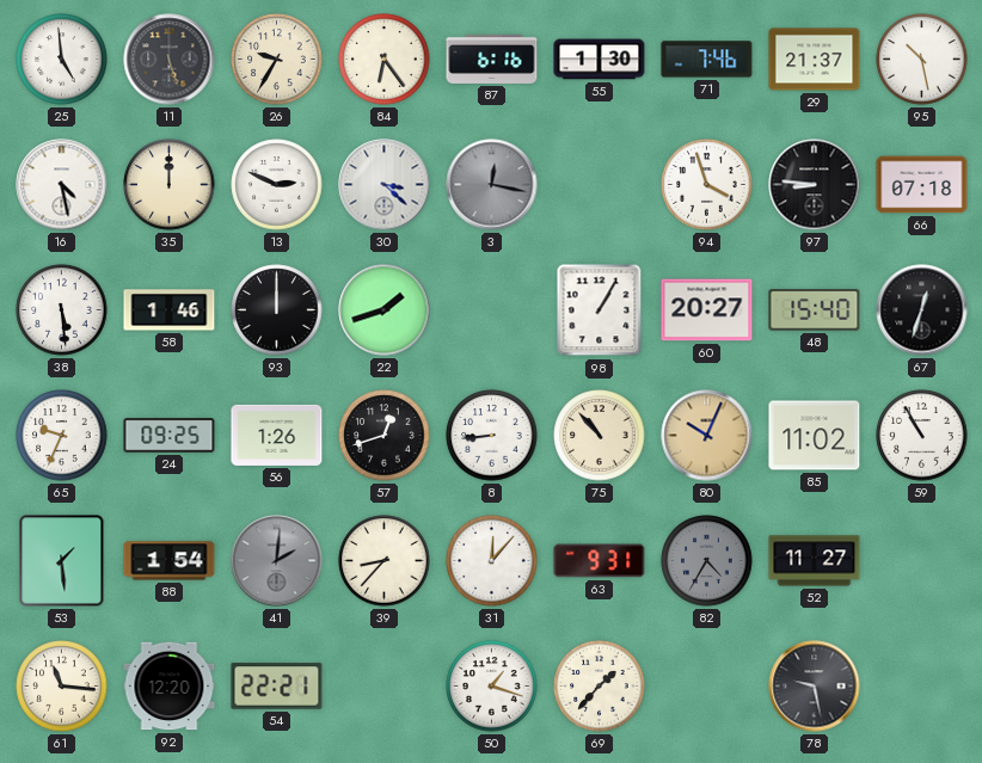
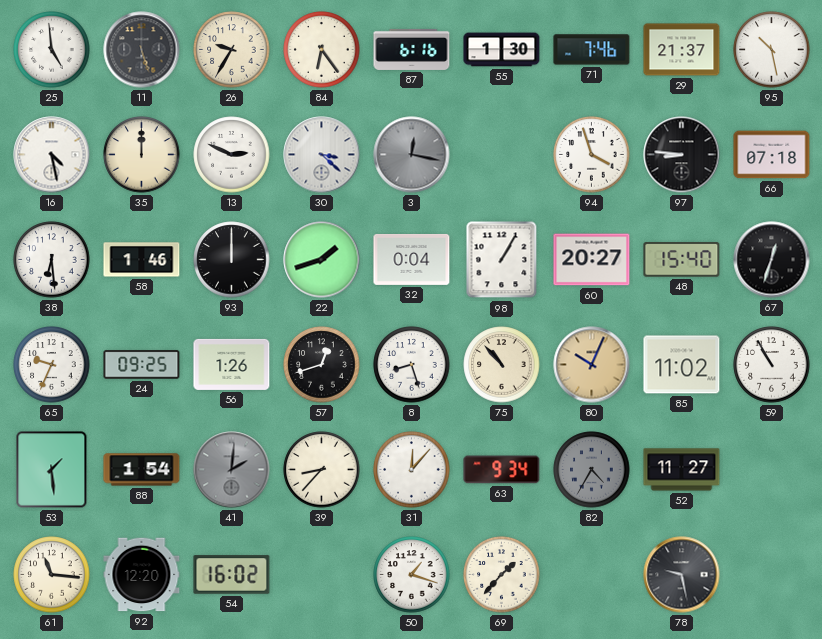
38: 5:29 -> 6:29
32: none -> 0:04
8: 8:44 -> 8:27
63: 9:31 -> 9:34
54: 22:21 -> 16:02
